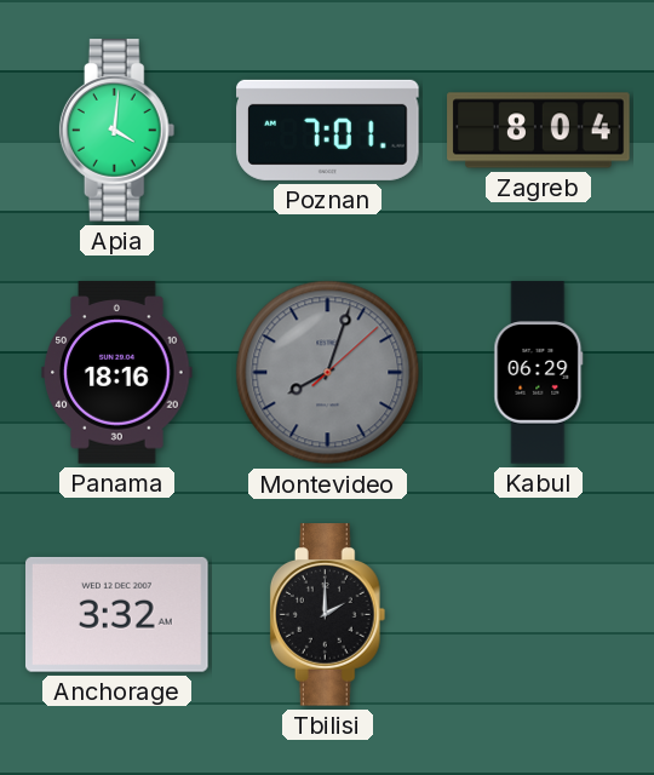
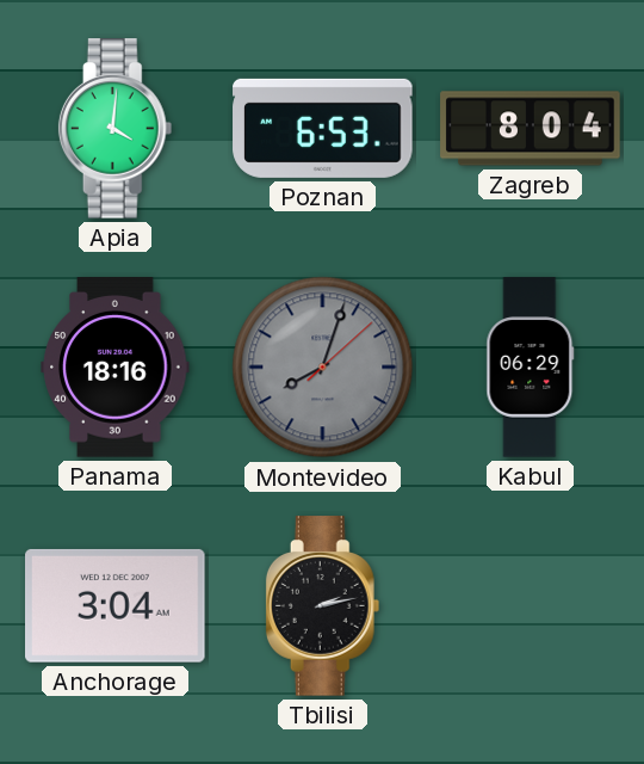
Poznan: 7:01 -> 6:53
Anchorage: 3:32 -> 3:04
Tbilisi: 2:00 -> 2:13
